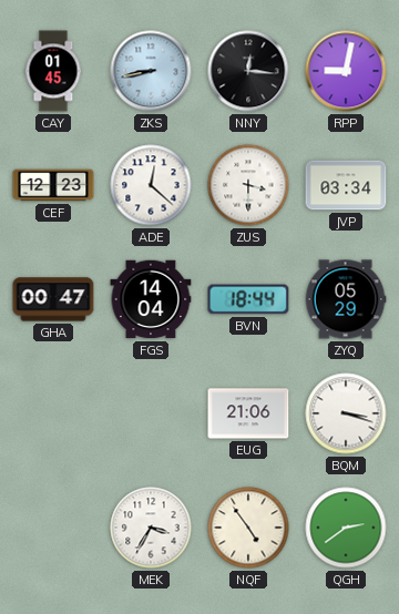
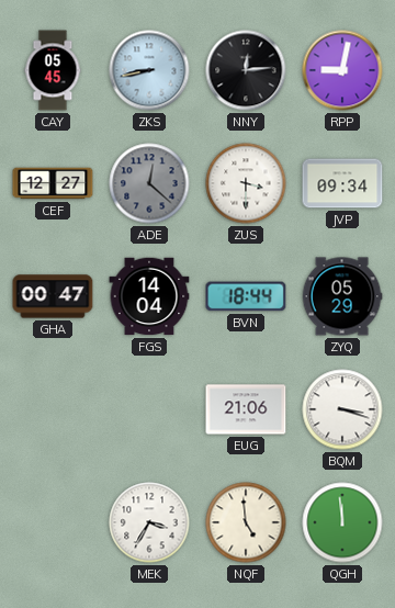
CAY: 01:45 -> 05:45
NNY: 12:16 -> 12:14
CEF: 12:23 -> 12:27
ADE dial: white -> grey
JVP: 03:34 -> 09:34
NQF: 4:54 -> 4:59
QGH: 2:39 -> 11:59
